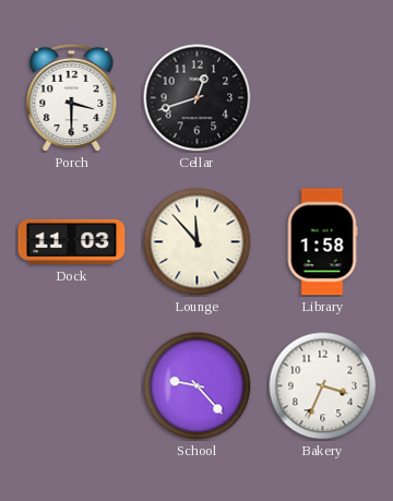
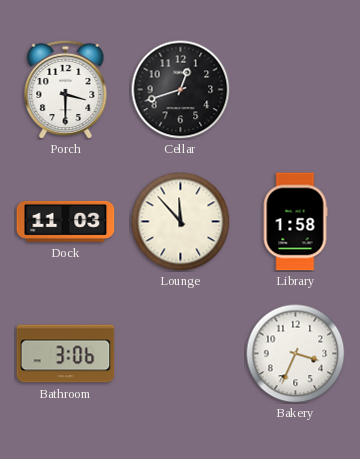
Bathroom: none -> 3:06
School: 9:23 -> none
